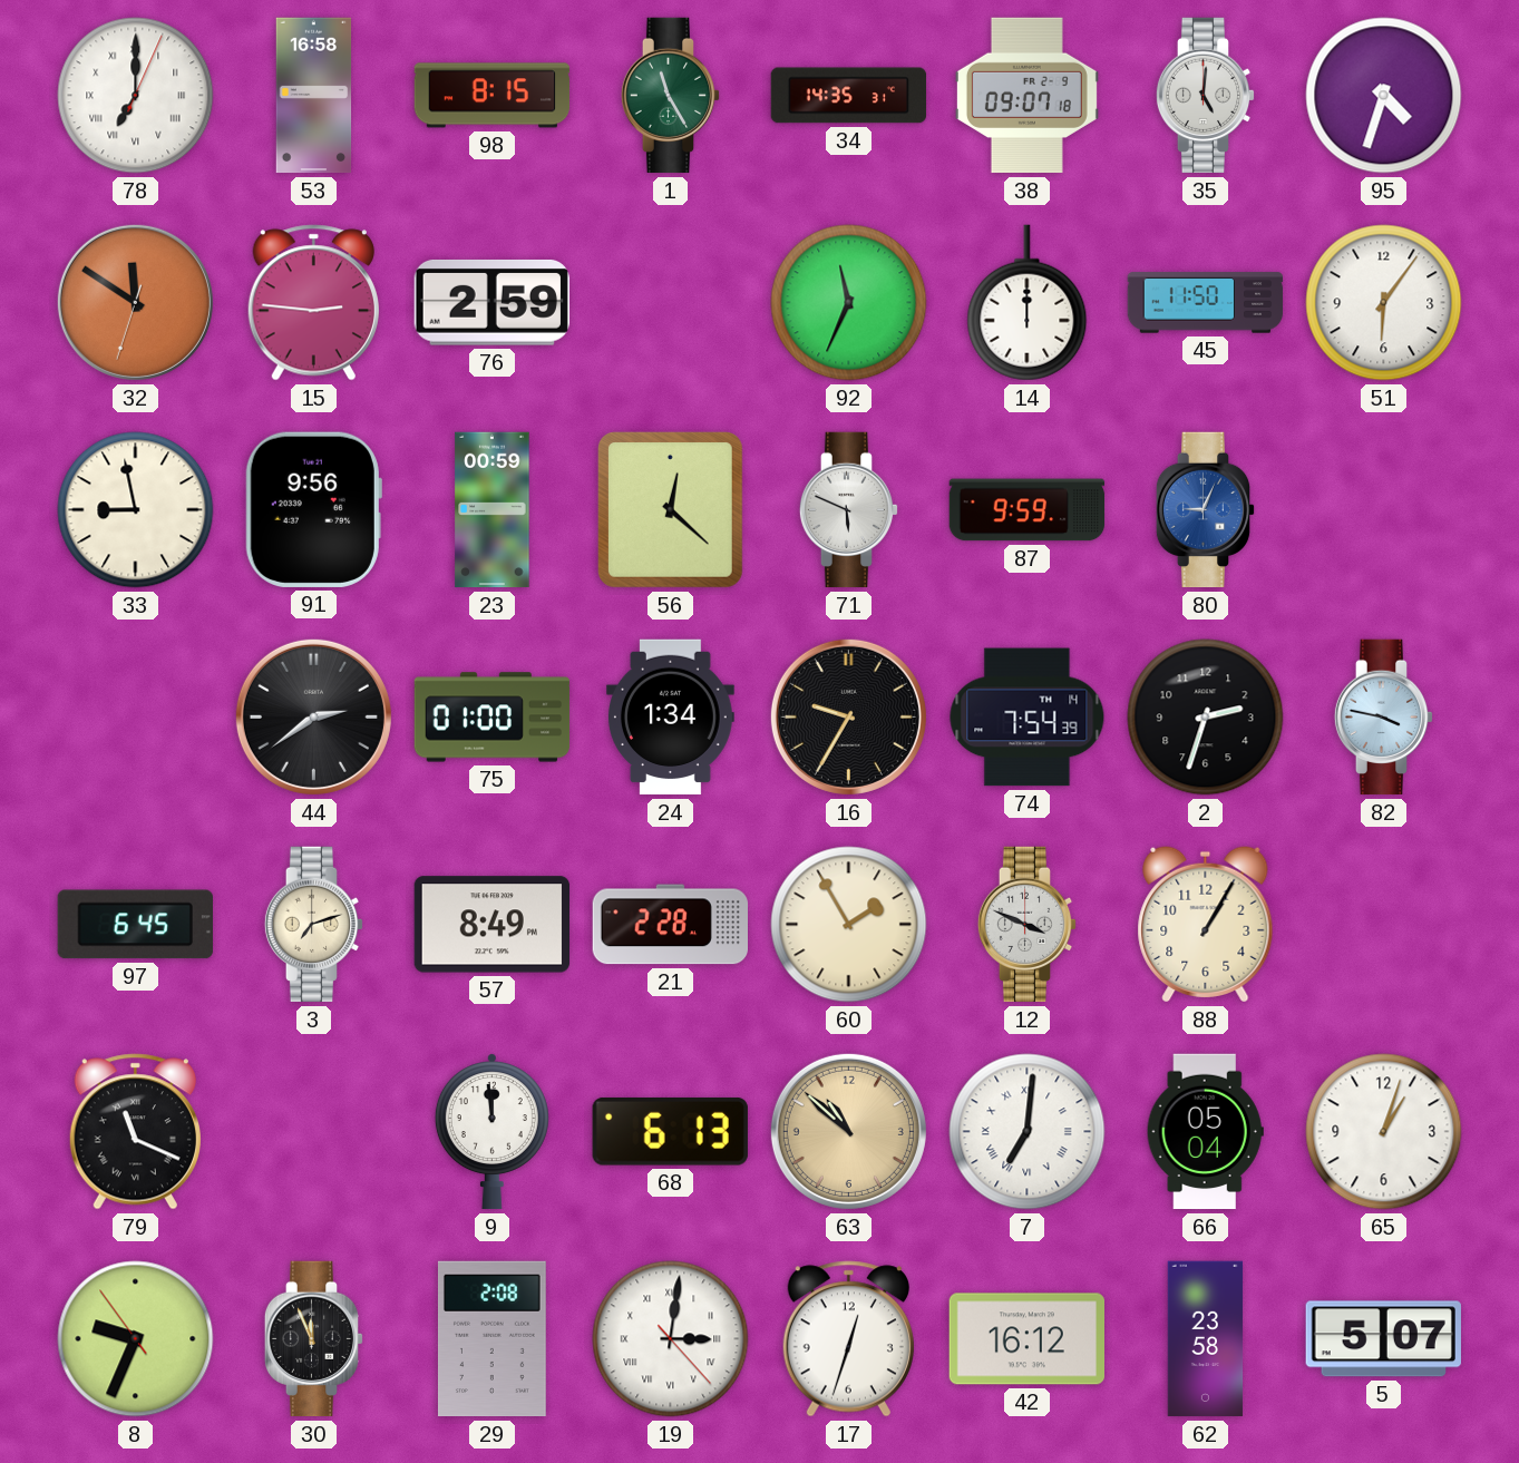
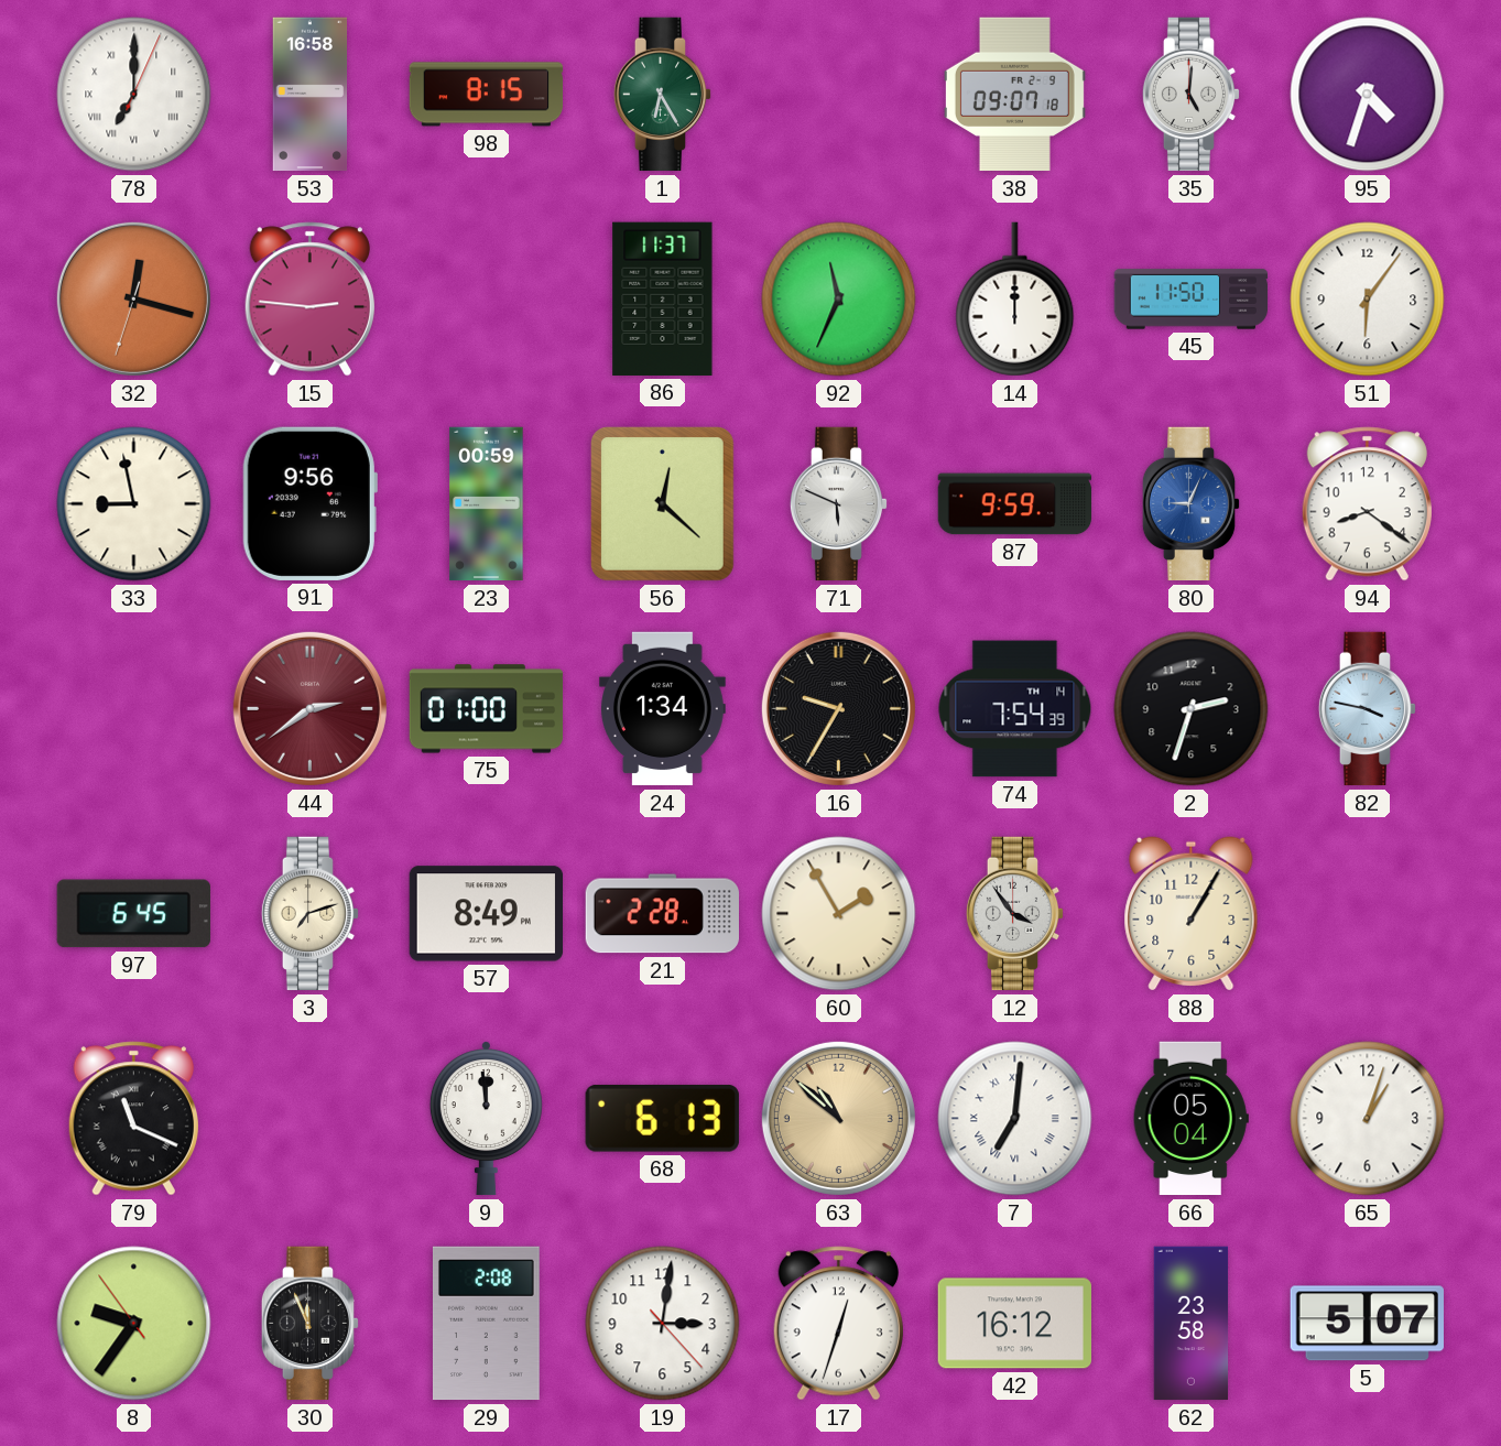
1: 11:25 -> 6:25
34: 14:35 -> none
32: 11:50 -> 12:17
76: 2:59 -> none
86: none -> 11:37
94: none -> 8:21
44 dial: black -> burgundy
12: 3:49 -> 3:54
8: 9:33 -> 9:35
19 numerals: Roman -> Arabic
